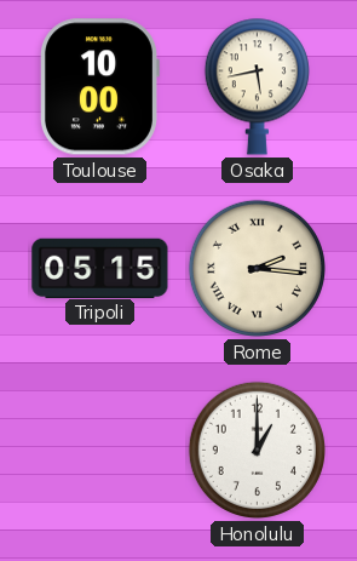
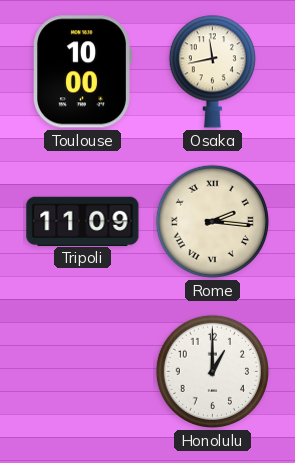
Osaka: 5:43 -> 11:43
Tripoli: 05:15 -> 11:09
